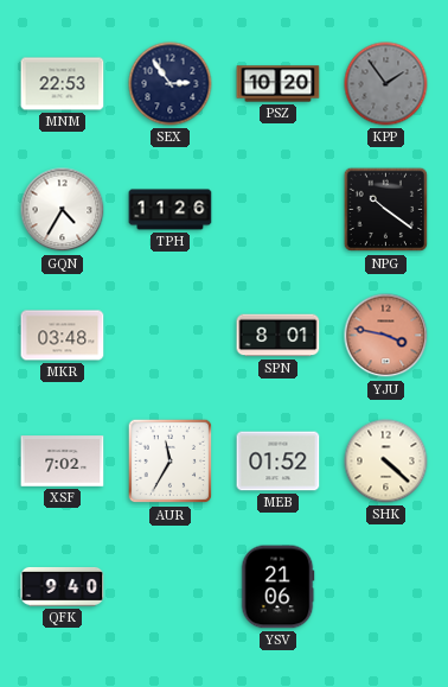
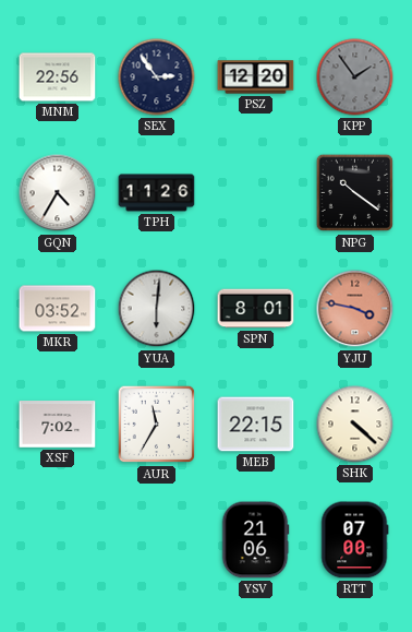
MNM: 22:53 -> 22:56
PSZ: 10:20 -> 12:20
MKR: 03:48 -> 03:52
YUA: none -> 6:01
MEB: 01:52 -> 22:15
QFK: 9:40 -> none
RTT: none -> 07:00
